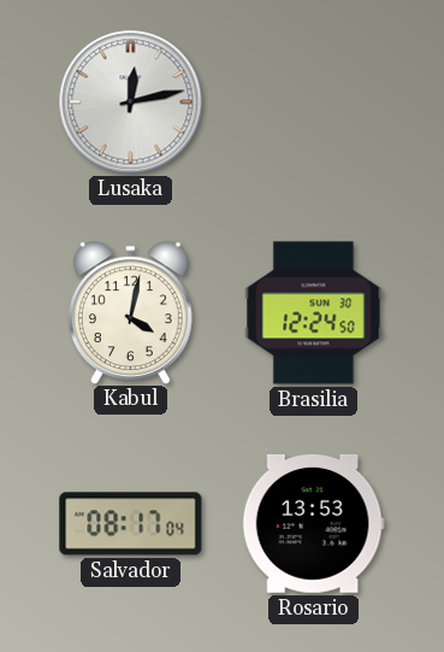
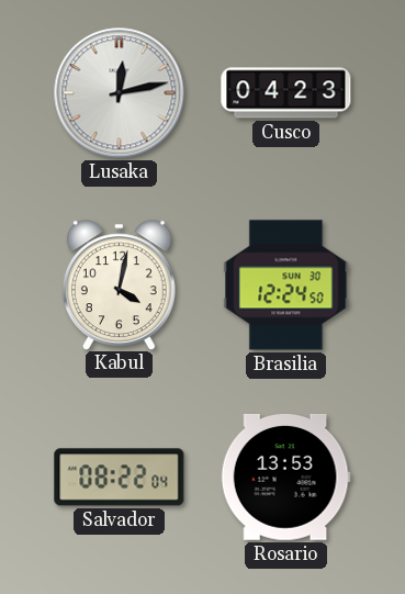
Cusco: none -> 04:23
Salvador: 08:17 -> 08:22
